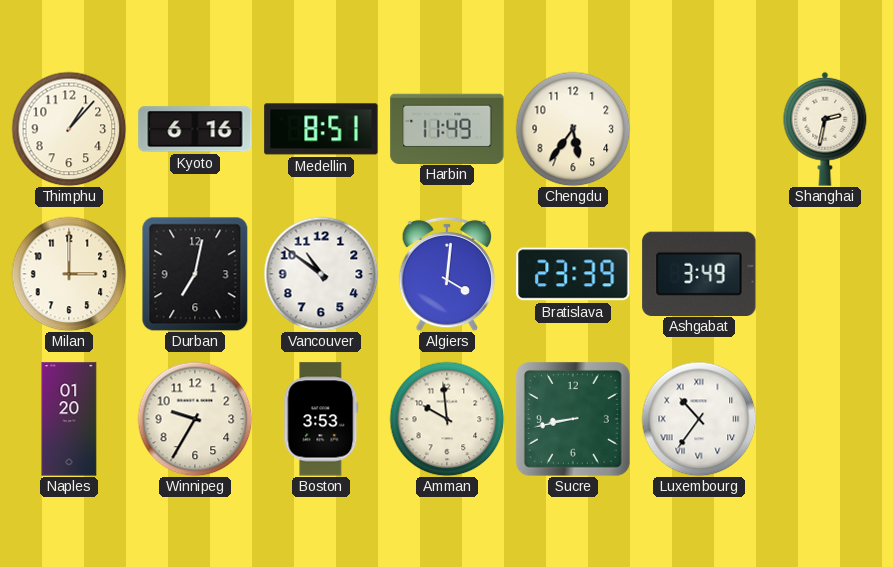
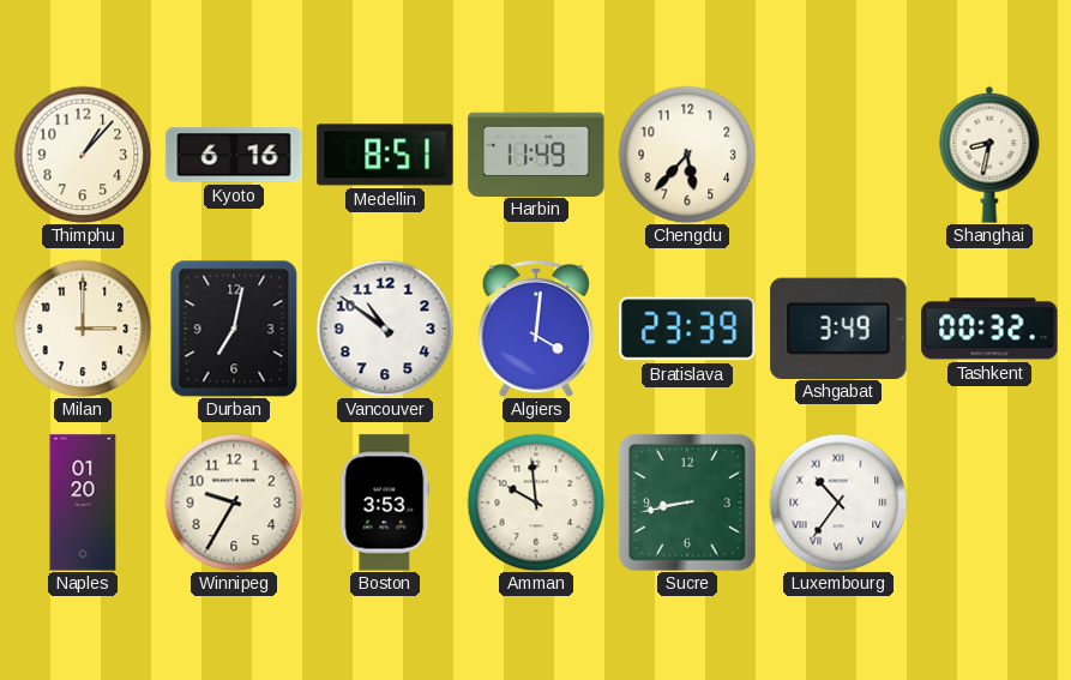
Chengdu: 5:36 -> 5:37
Shanghai: 2:32 -> 8:32
Tashkent: none -> 00:32
